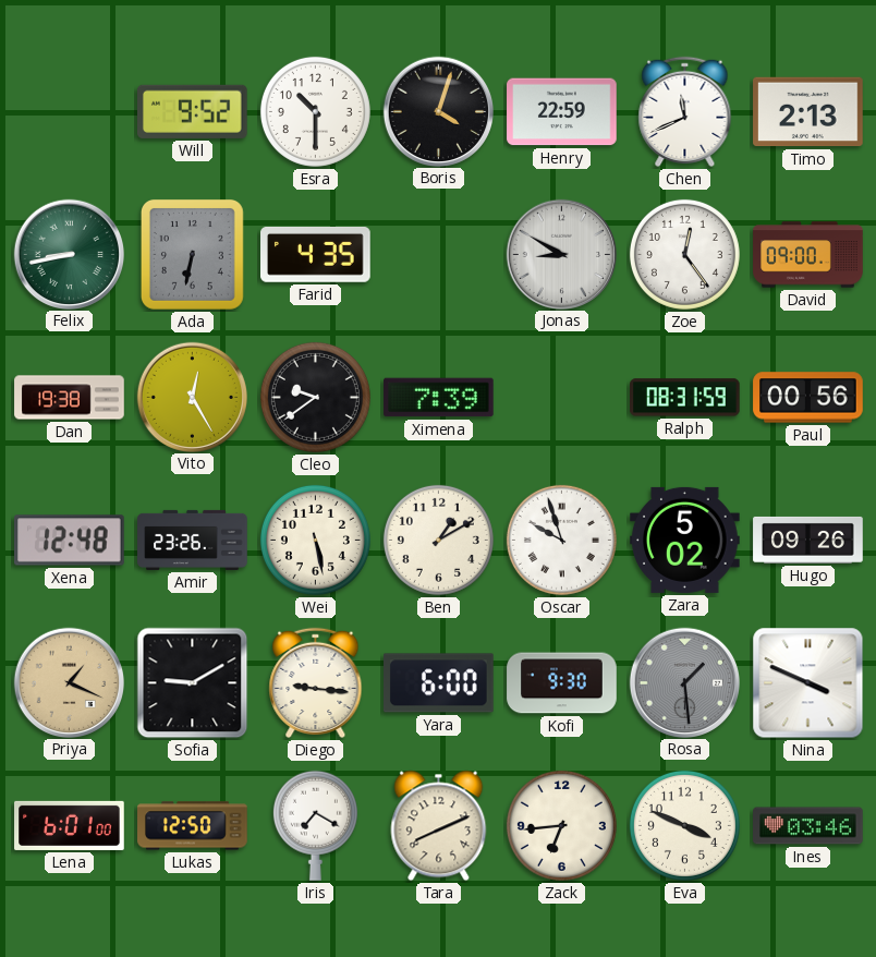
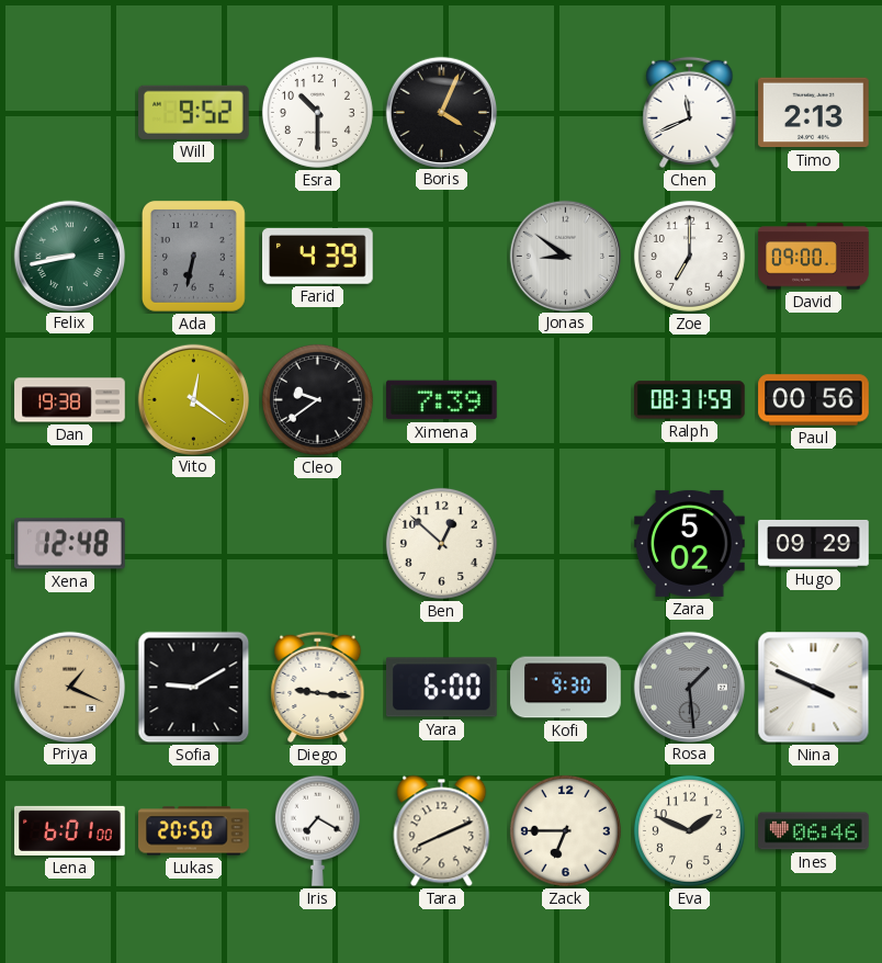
Boris: 4:03 -> 4:04
Henry: 22:59 -> none
Farid: 4:35 -> 4:39
Jonas: 8:50 -> 8:51
Zoe: 12:24 -> 7:00
Vito: 12:25 -> 12:21
Amir: 23:26 -> none
Wei: 5:28 -> none
Ben: 1:10 -> 12:52
Oscar: 9:57 -> none
Hugo: 09:26 -> 09:29
Lukas: 12:50 -> 20:50
Zack: 6:44 -> 6:45
Eva: 3:49 -> 1:49
Ines: 03:46 -> 06:46
